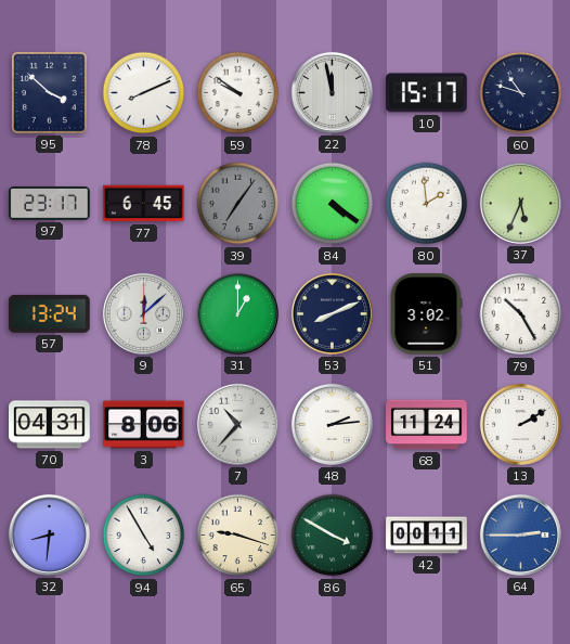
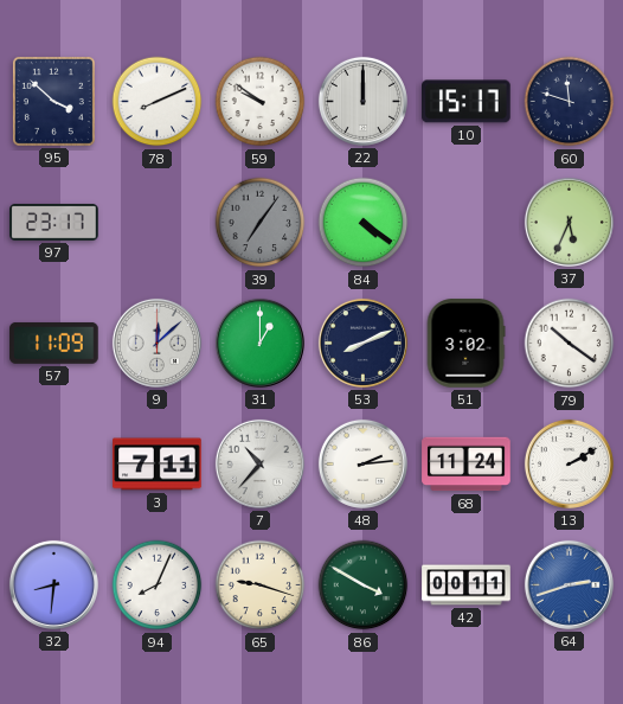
22: 11:58 -> 12:00
60: 10:48 -> 11:48
77: 6:45 -> none
80: 1:59 -> none
57: 13:24 -> 11:09
79: 10:25 -> 10:21
70: 04:31 -> none
3: 8:06 -> 7:11
94: 4:55 -> 8:04
64: 2:45 -> 2:42
